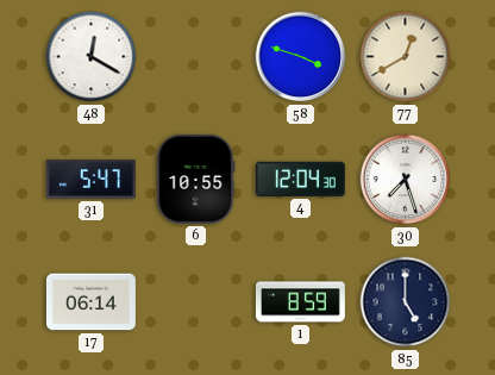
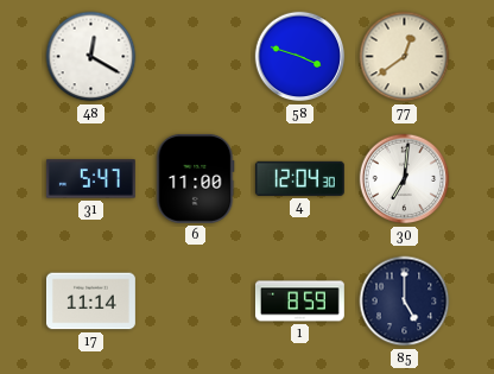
77: 12:40 -> 12:39
6: 10:55 -> 11:00
30: 7:27 -> 7:01
17: 06:14 -> 11:14
